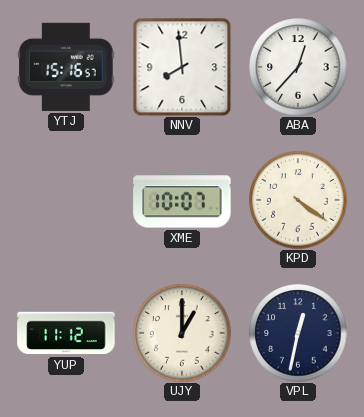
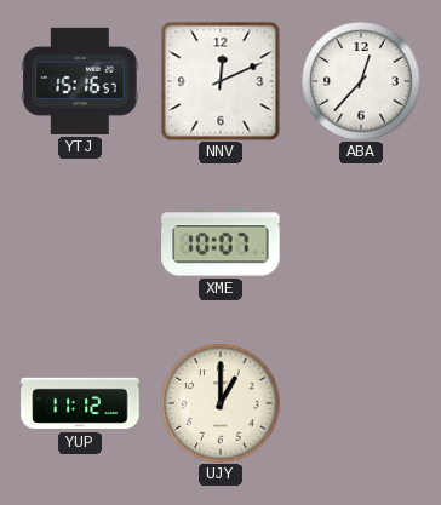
NNV: 7:59 -> 12:11
KPD: 4:21 -> none
VPL: 12:32 -> none
